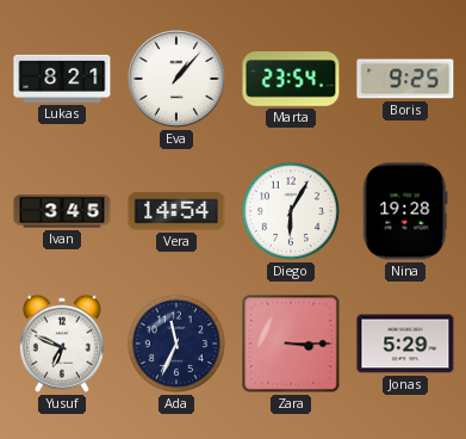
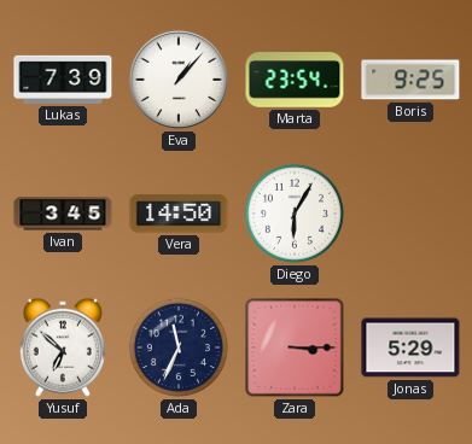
Lukas: 8:21 -> 7:39
Vera: 14:54 -> 14:50
Nina: 19:28 -> none
Yusuf: 6:49 -> 6:52
